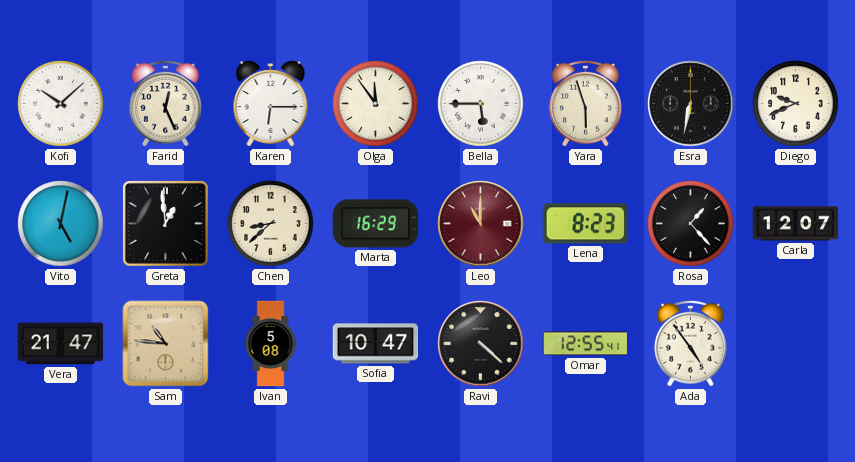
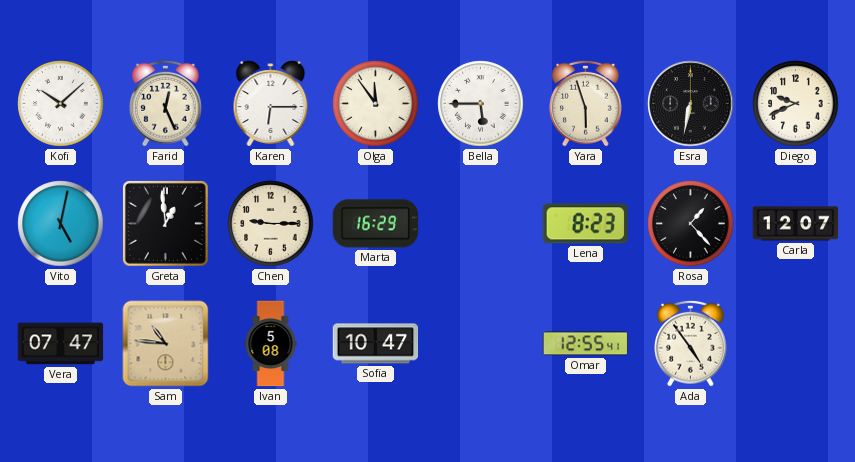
Chen: 8:38 -> 9:15
Leo: 11:00 -> none
Vera: 21:47 -> 07:47
Ravi: 4:22 -> none
